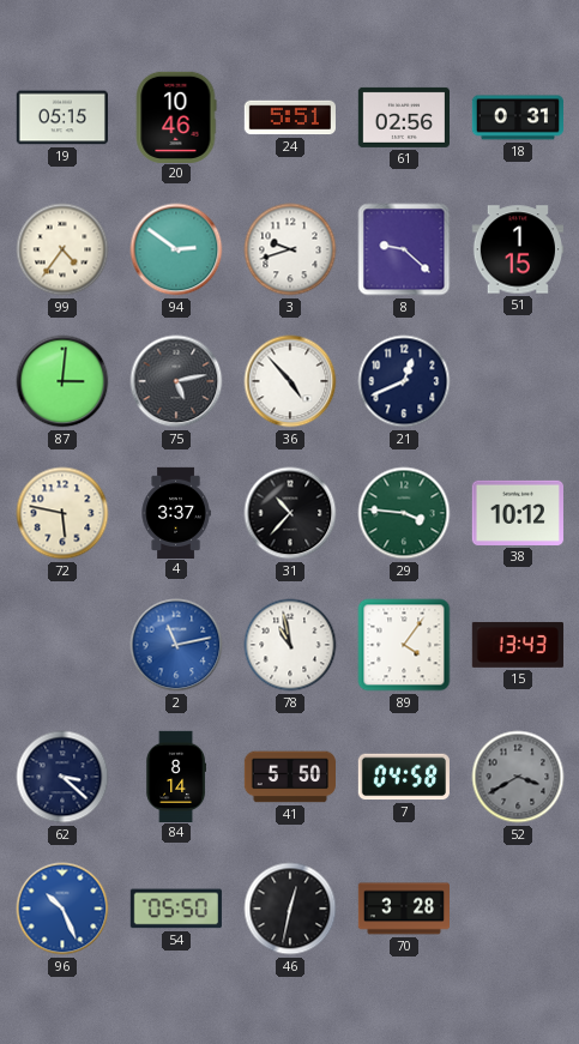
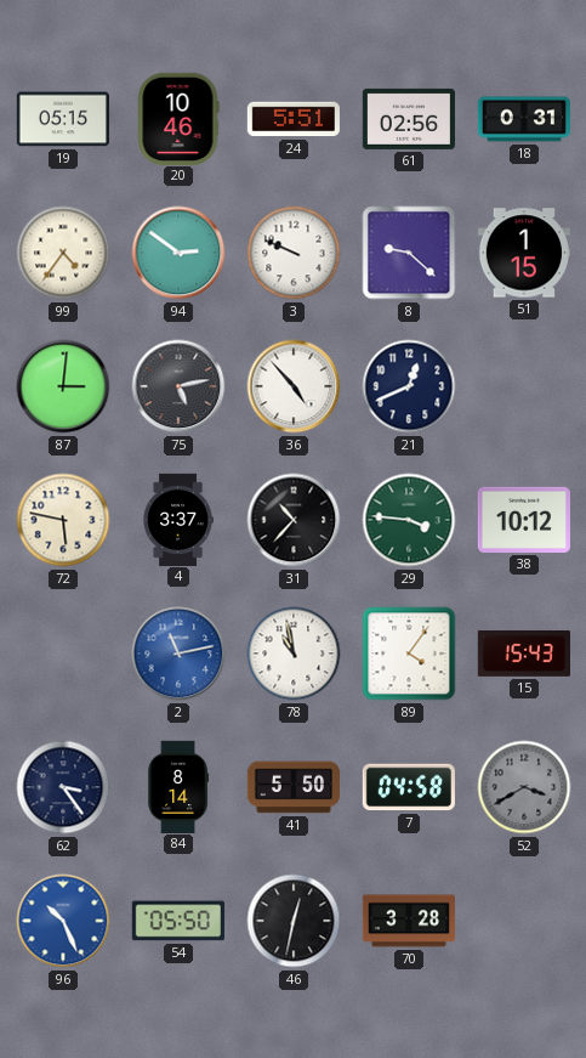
3: 9:42 -> 9:49
15: 13:43 -> 15:43
62: 3:22 -> 3:24
